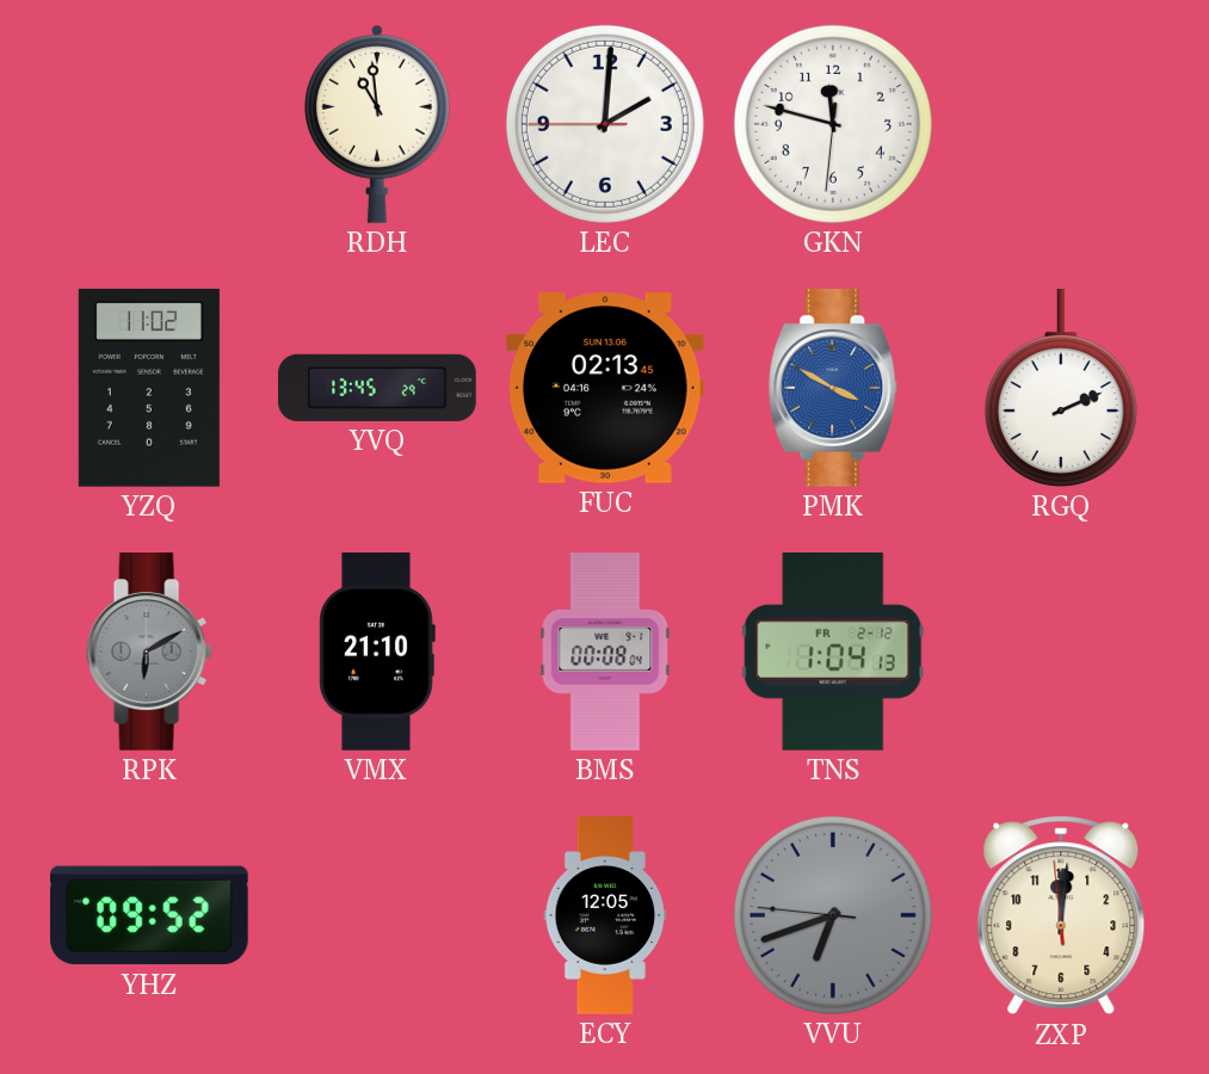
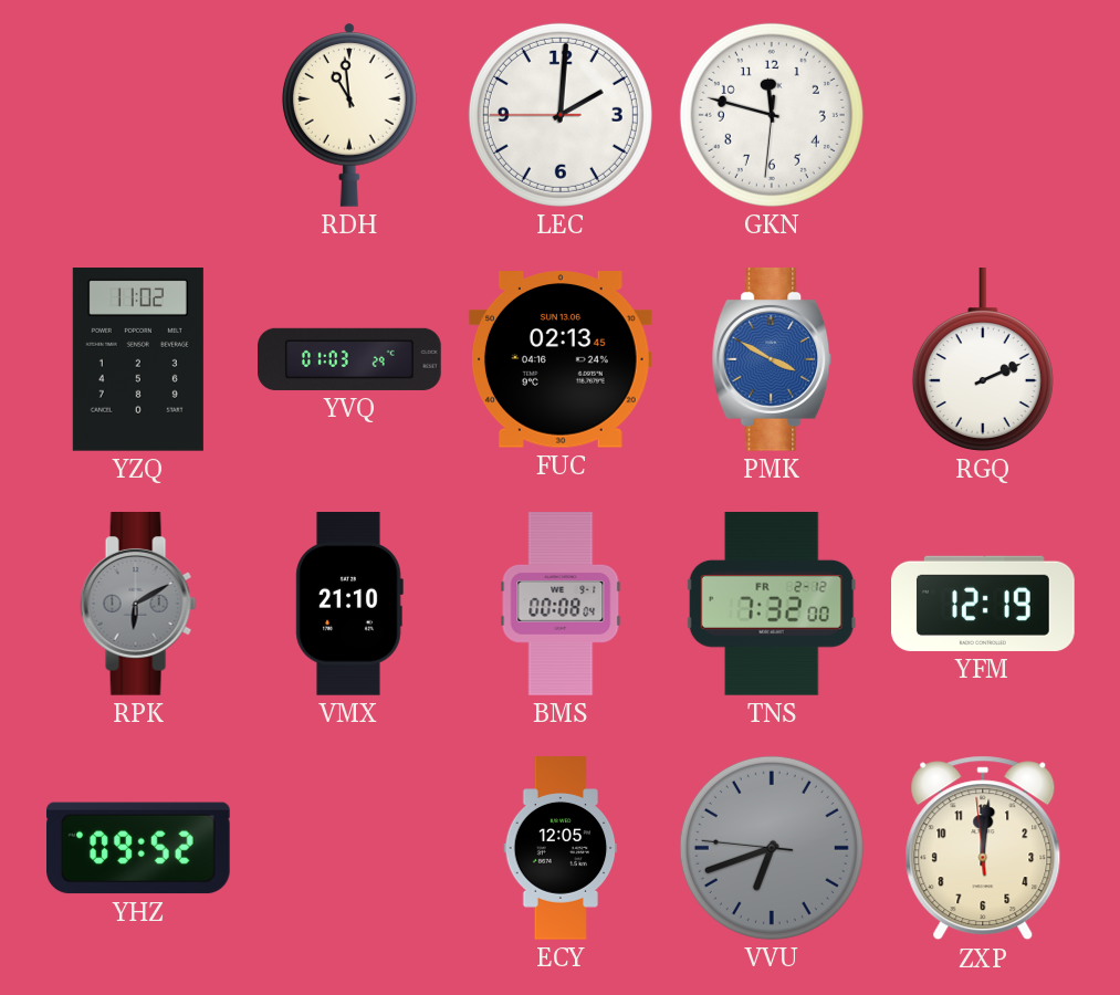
YVQ: 13:45 -> 01:03
TNS: 1:04 -> 7:32
YFM: none -> 12:19
